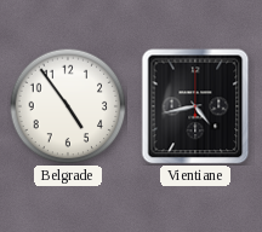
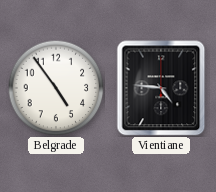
Vientiane: 4:43 -> 4:46
